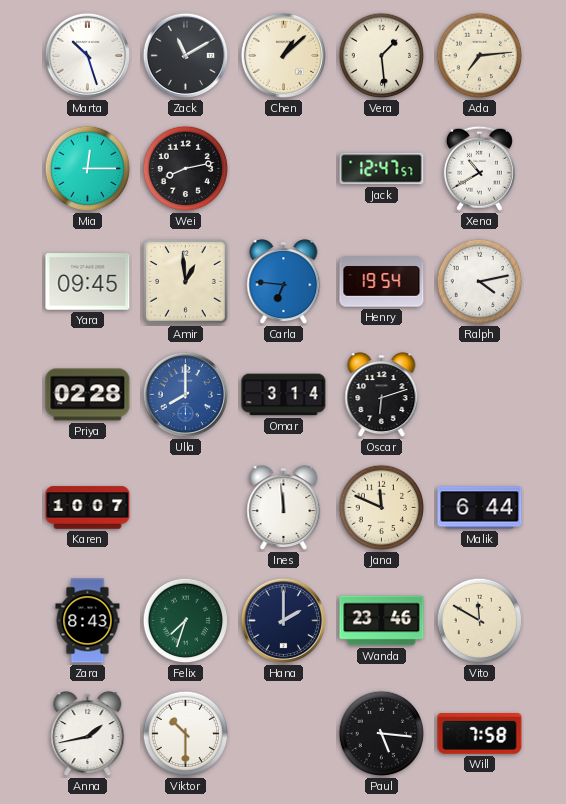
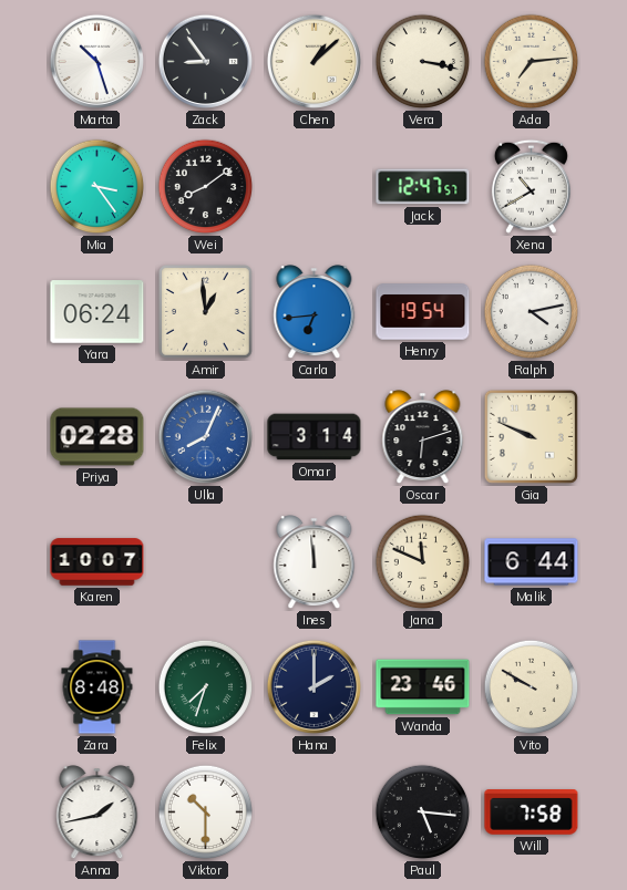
Zack: 11:10 -> 8:54
Vera: 1:29 -> 3:17
Mia: 12:15 -> 3:24
Wei: 8:13 -> 8:09
Yara: 09:45 -> 06:24
Carla: 6:46 -> 6:44
Ulla: 8:00 -> 8:04
Gia: none -> 9:49
Zara: 8:43 -> 8:48
Vito: 11:50 -> 9:50
